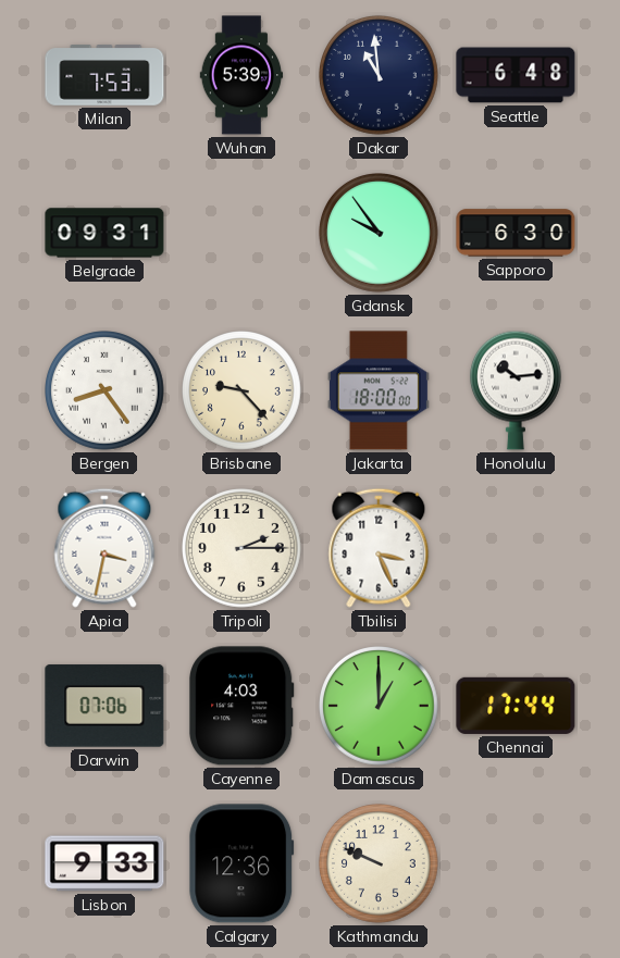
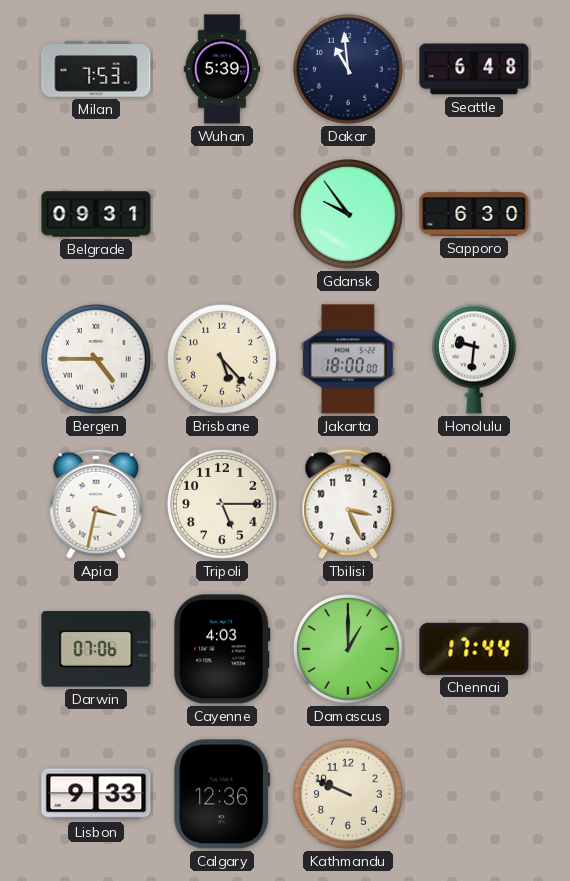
Bergen: 8:24 -> 4:45
Brisbane: 9:23 -> 5:23
Honolulu: 10:14 -> 9:31
Tripoli: 2:15 -> 5:15
